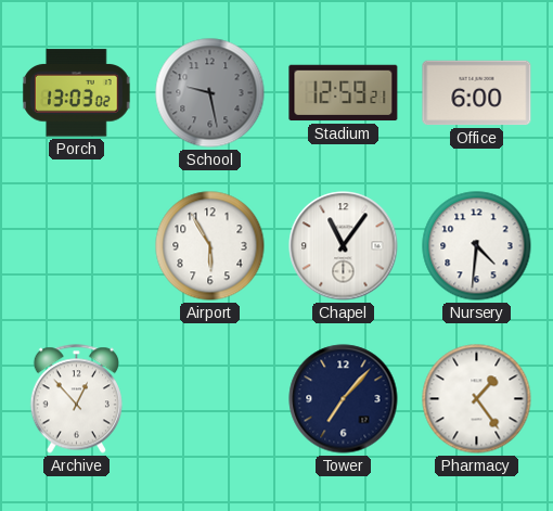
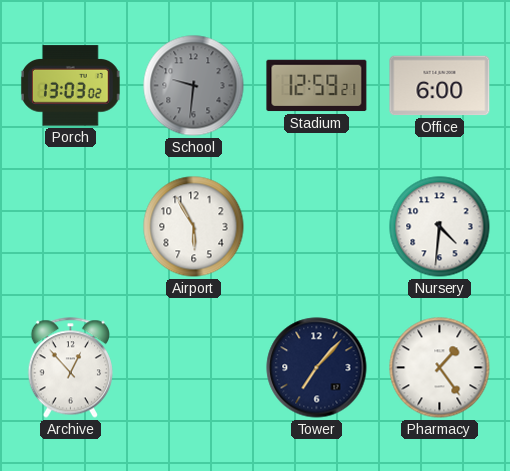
School: 9:28 -> 9:31
Chapel: 11:06 -> none
